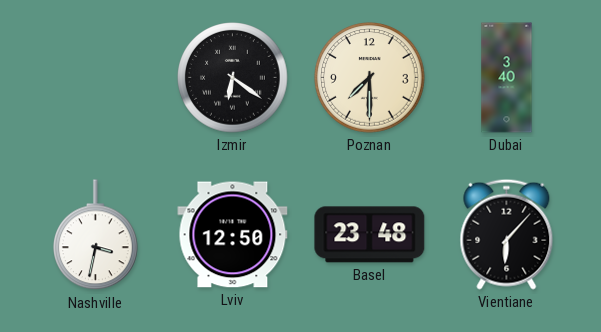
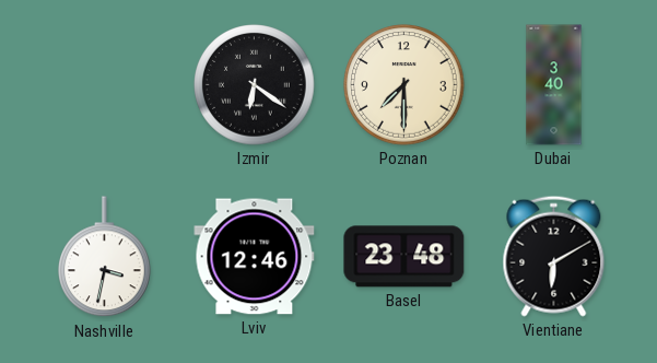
Lviv: 12:50 -> 12:46
Vientiane: 6:07 -> 6:10
